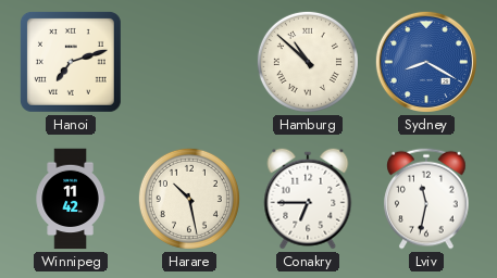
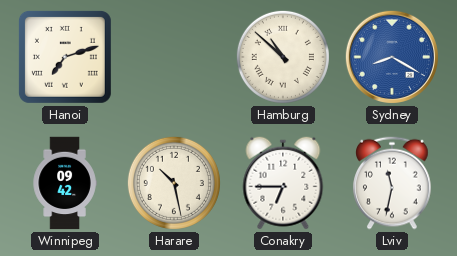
Winnipeg: 11:42 -> 09:42
